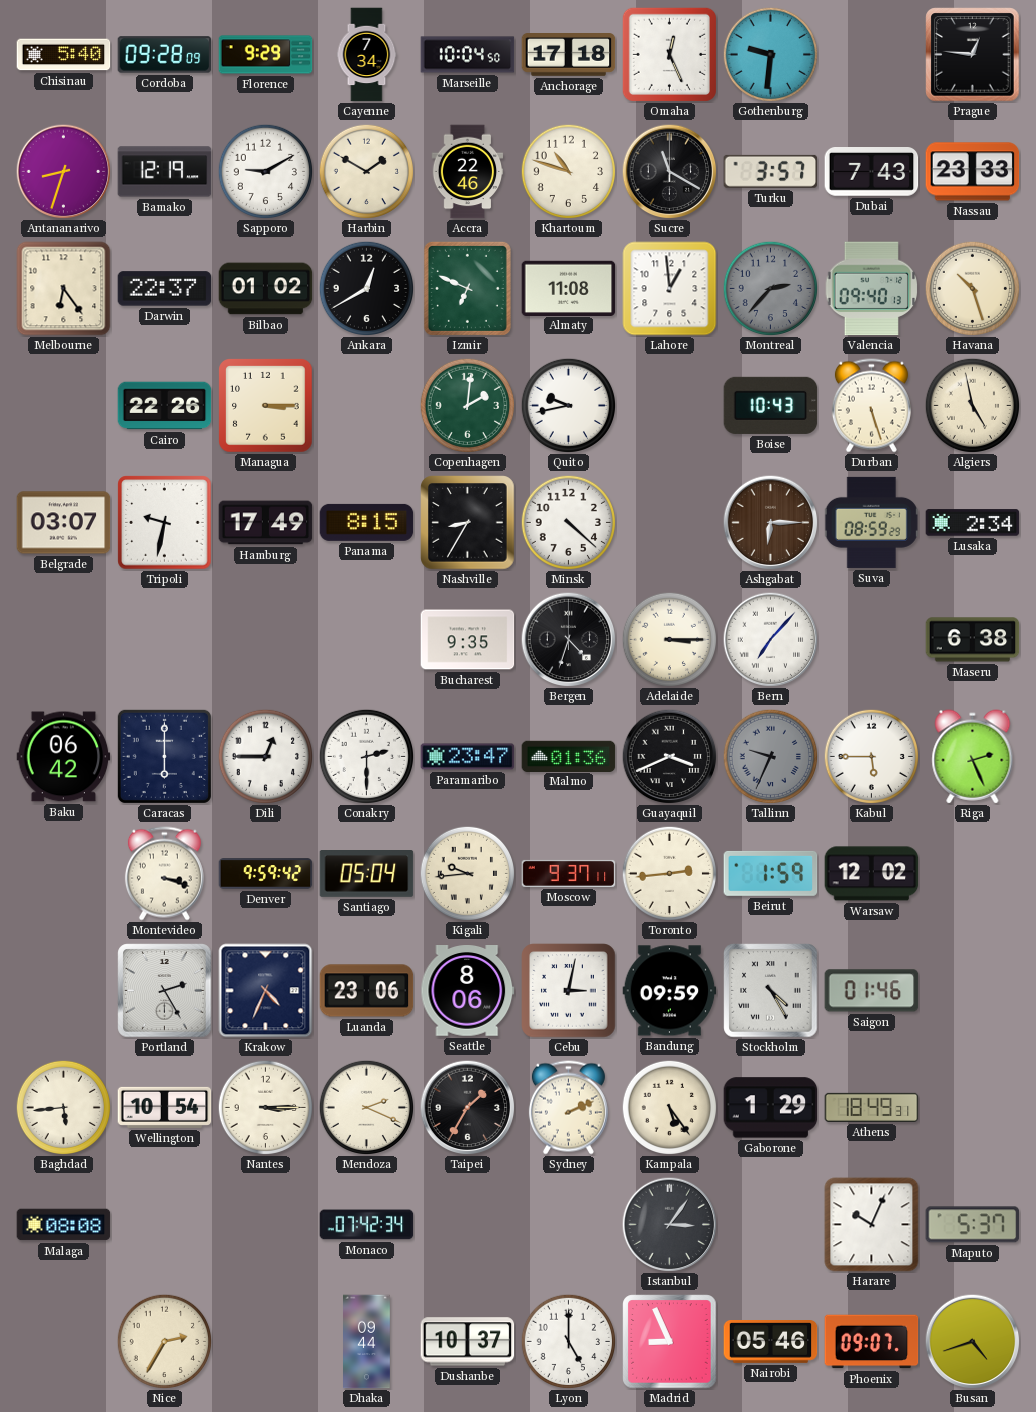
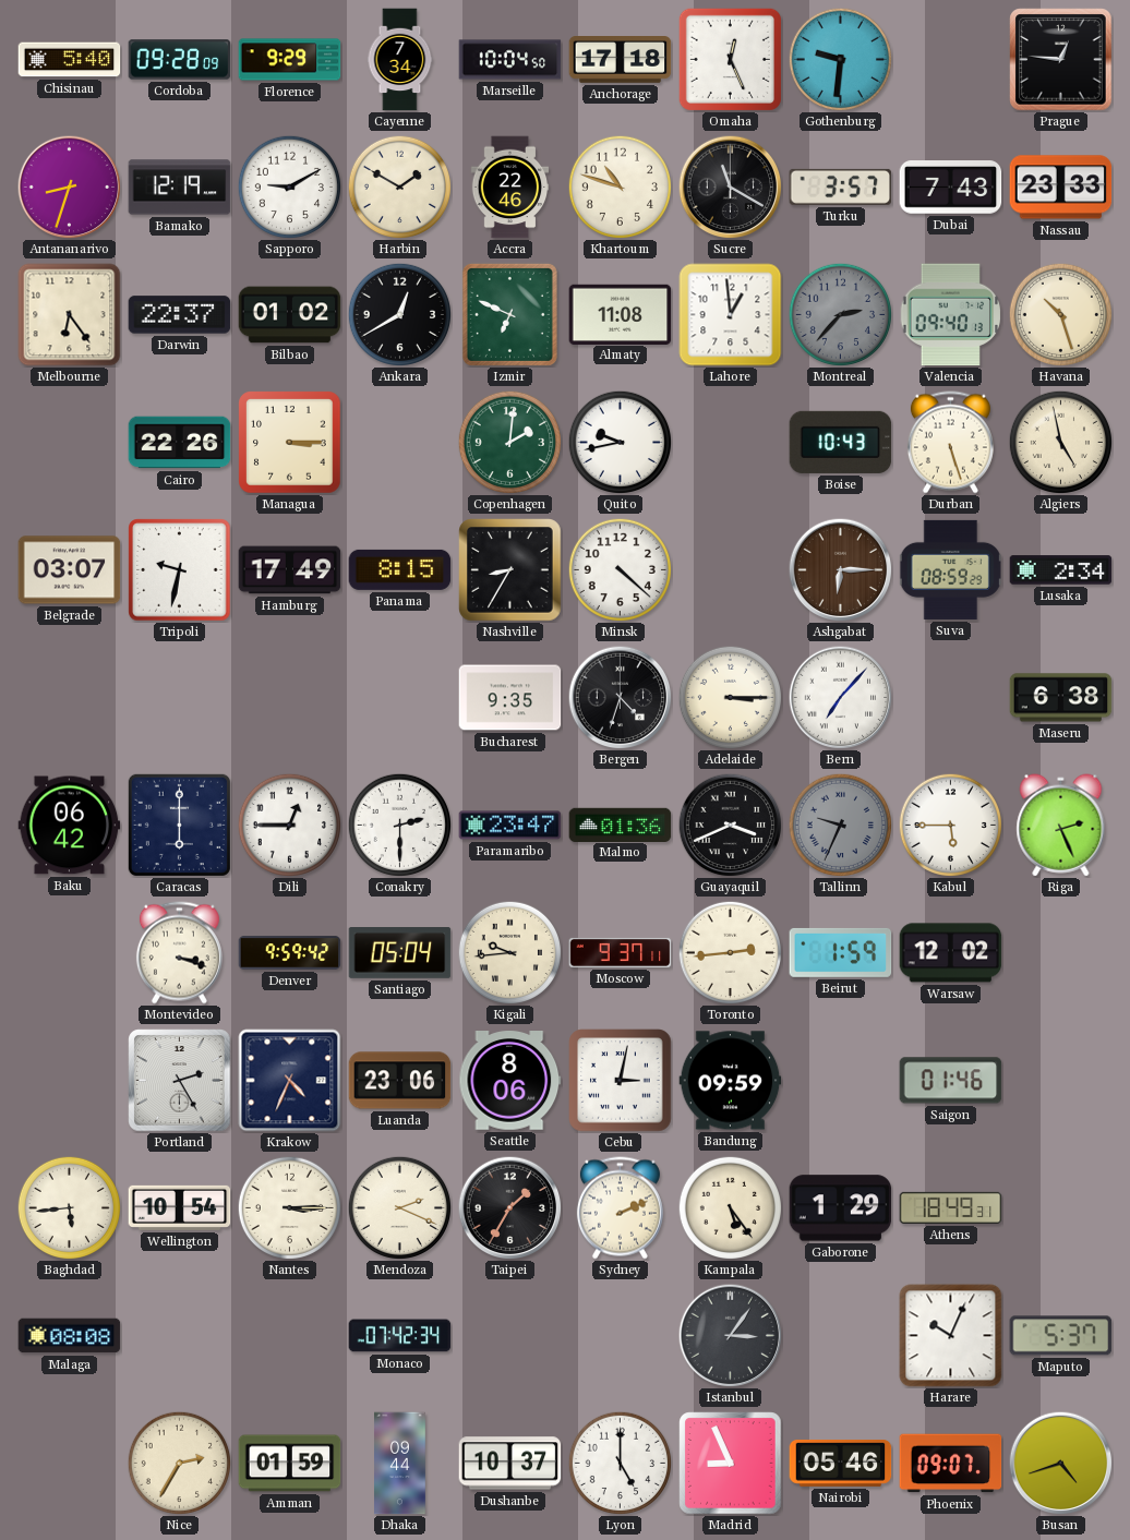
Stockholm: 4:25 -> none
Amman: none -> 01:59
